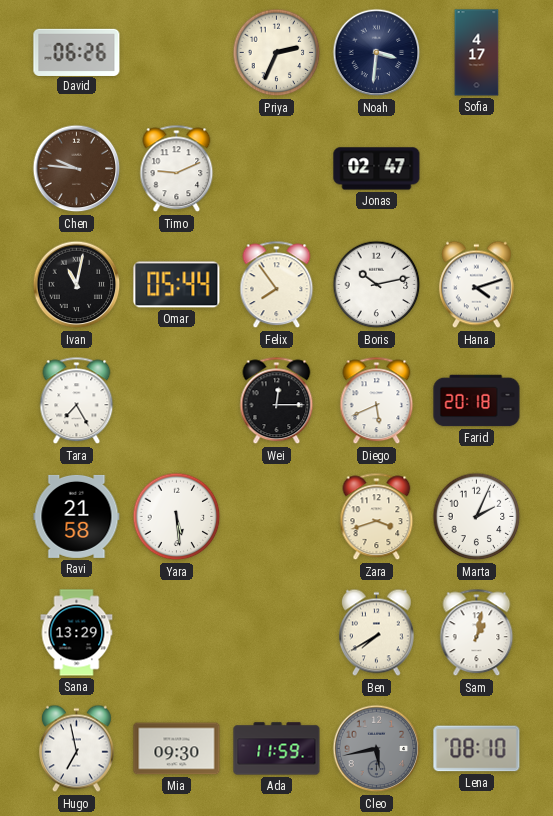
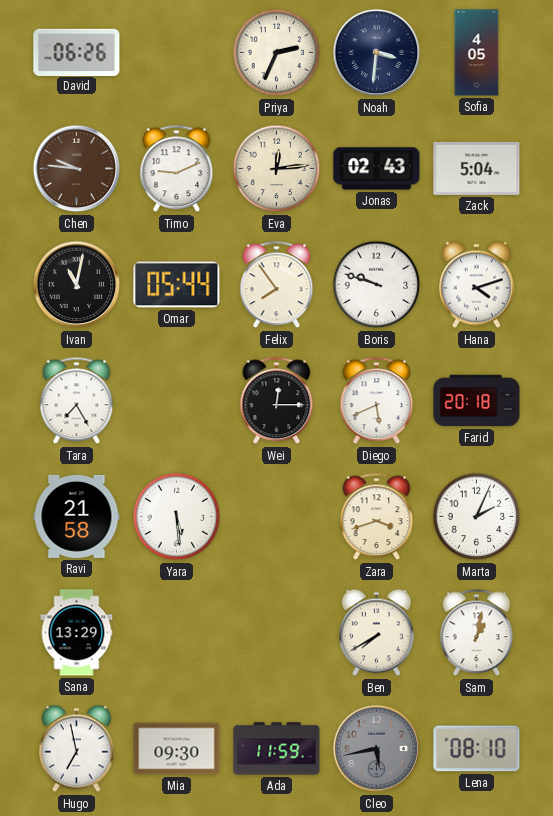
Sofia: 4:17 -> 4:05
Eva: none -> 12:14
Jonas: 02:47 -> 02:43
Zack: none -> 5:04
Boris: 10:13 -> 9:48
